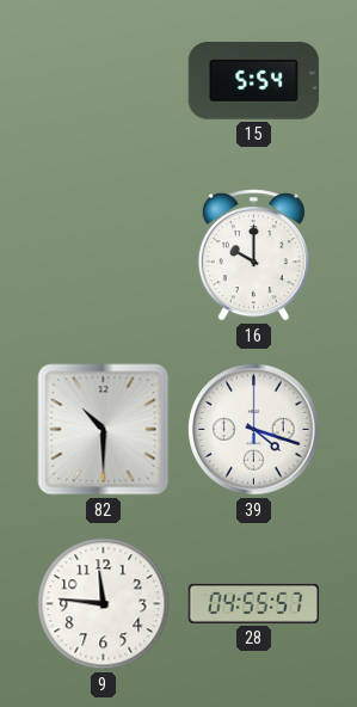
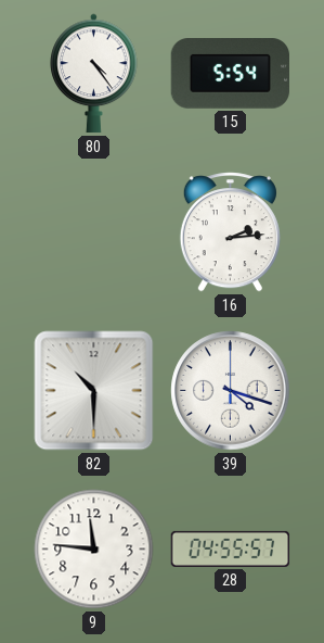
80: none -> 4:24
16: 10:00 -> 2:14
